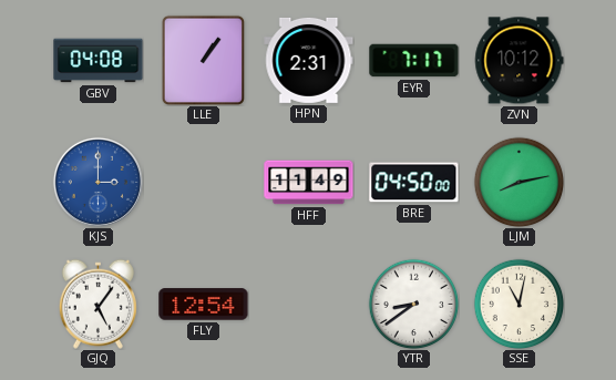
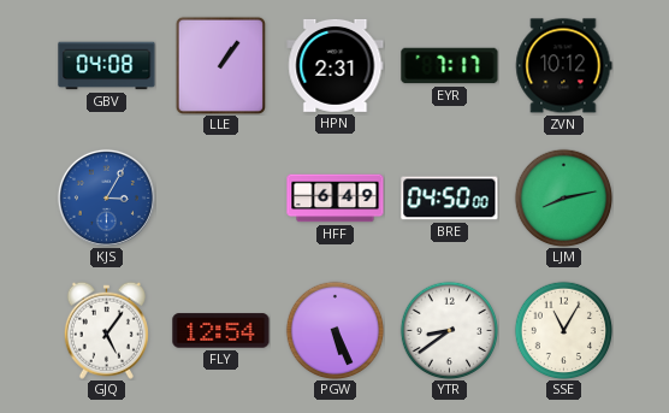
KJS: 3:00 -> 3:05
HFF: 11:49 -> 6:49
PGW: none -> 5:26
SSE: 11:02 -> 11:05
